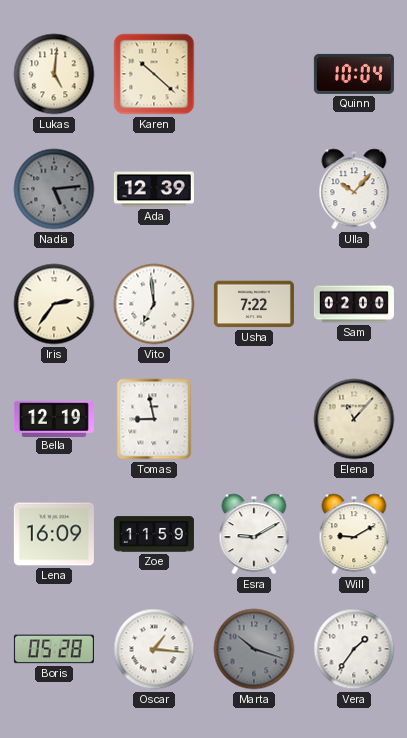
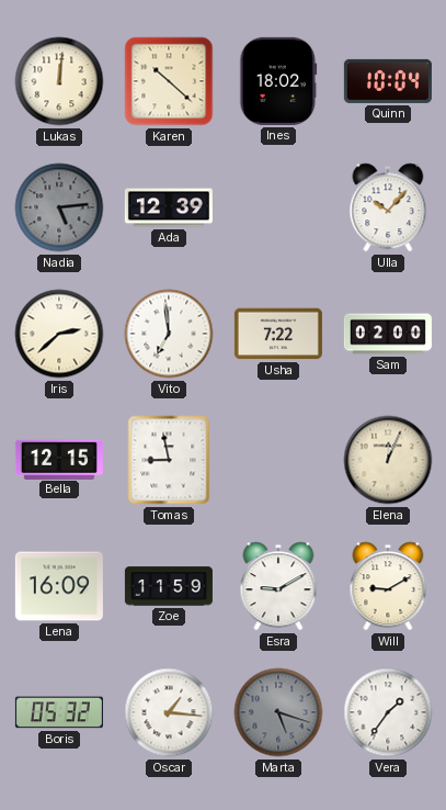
Lukas: 5:01 -> 12:01
Ines: none -> 18:02
Iris: 2:36 -> 2:38
Bella: 12:19 -> 12:15
Elena: 11:07 -> 12:04
Boris: 05:28 -> 05:32
Marta: 10:18 -> 5:18
